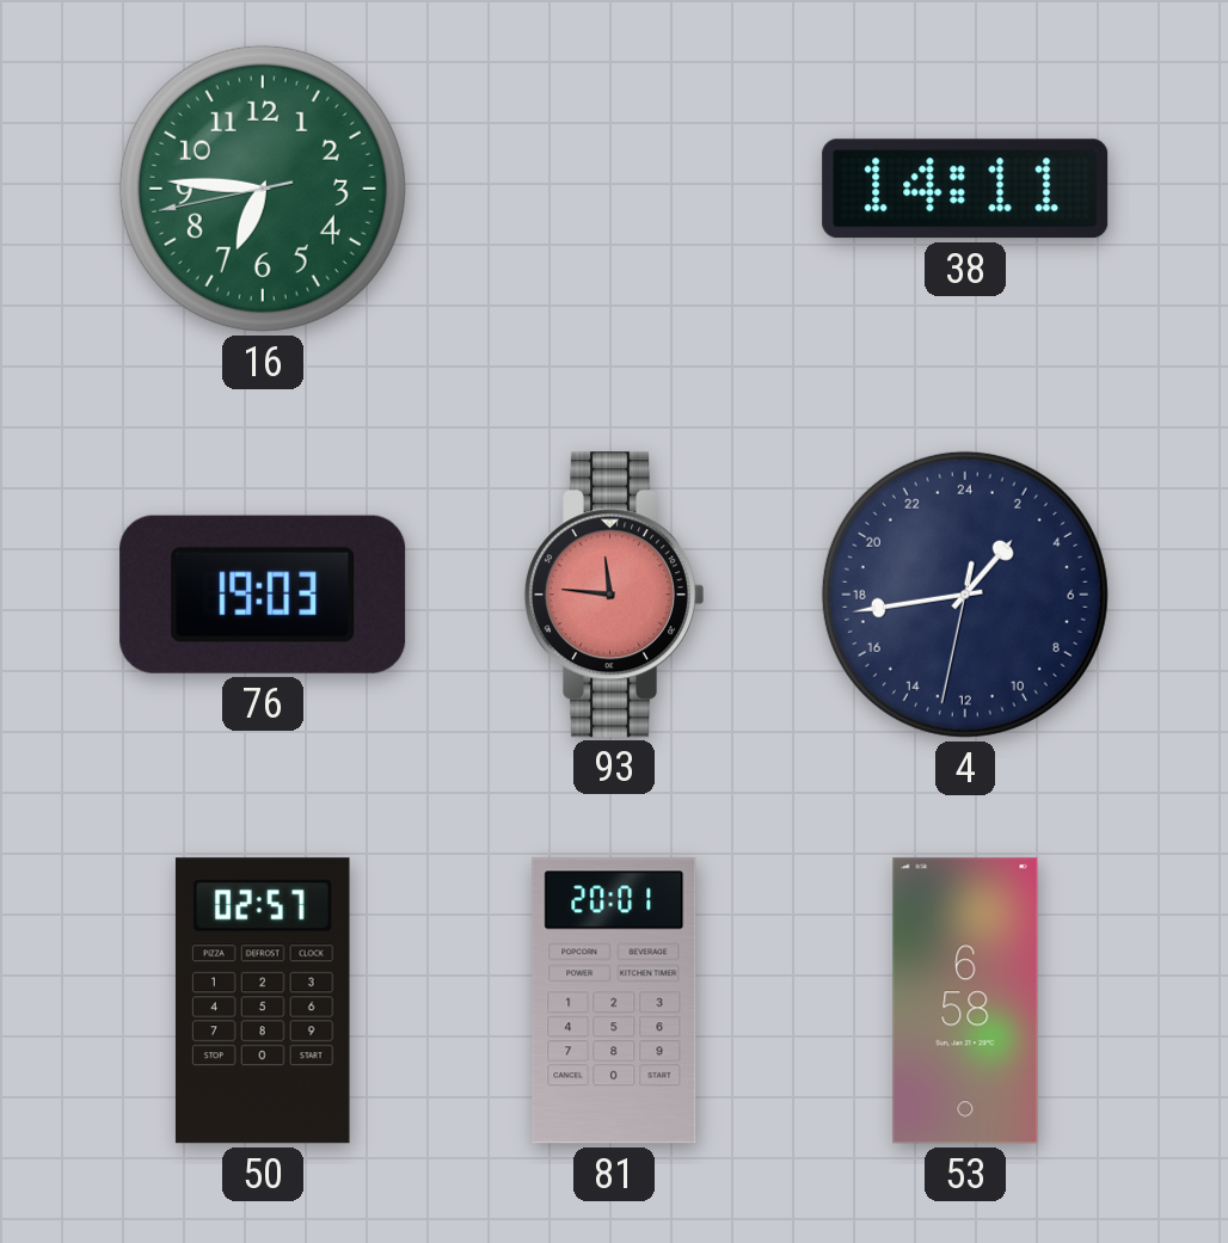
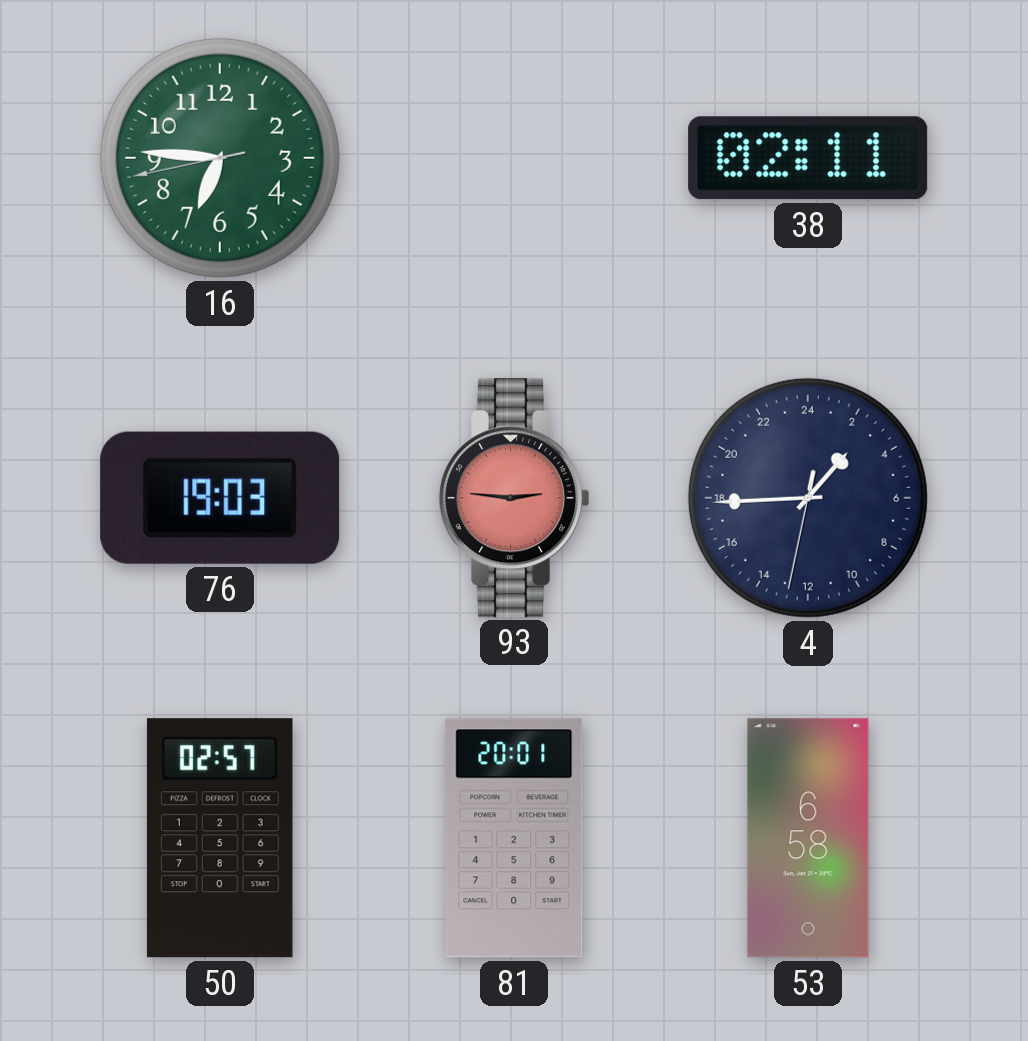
38: 14:11 -> 02:11
93: 11:46 -> 2:46
4: 2:43 -> 2:44
